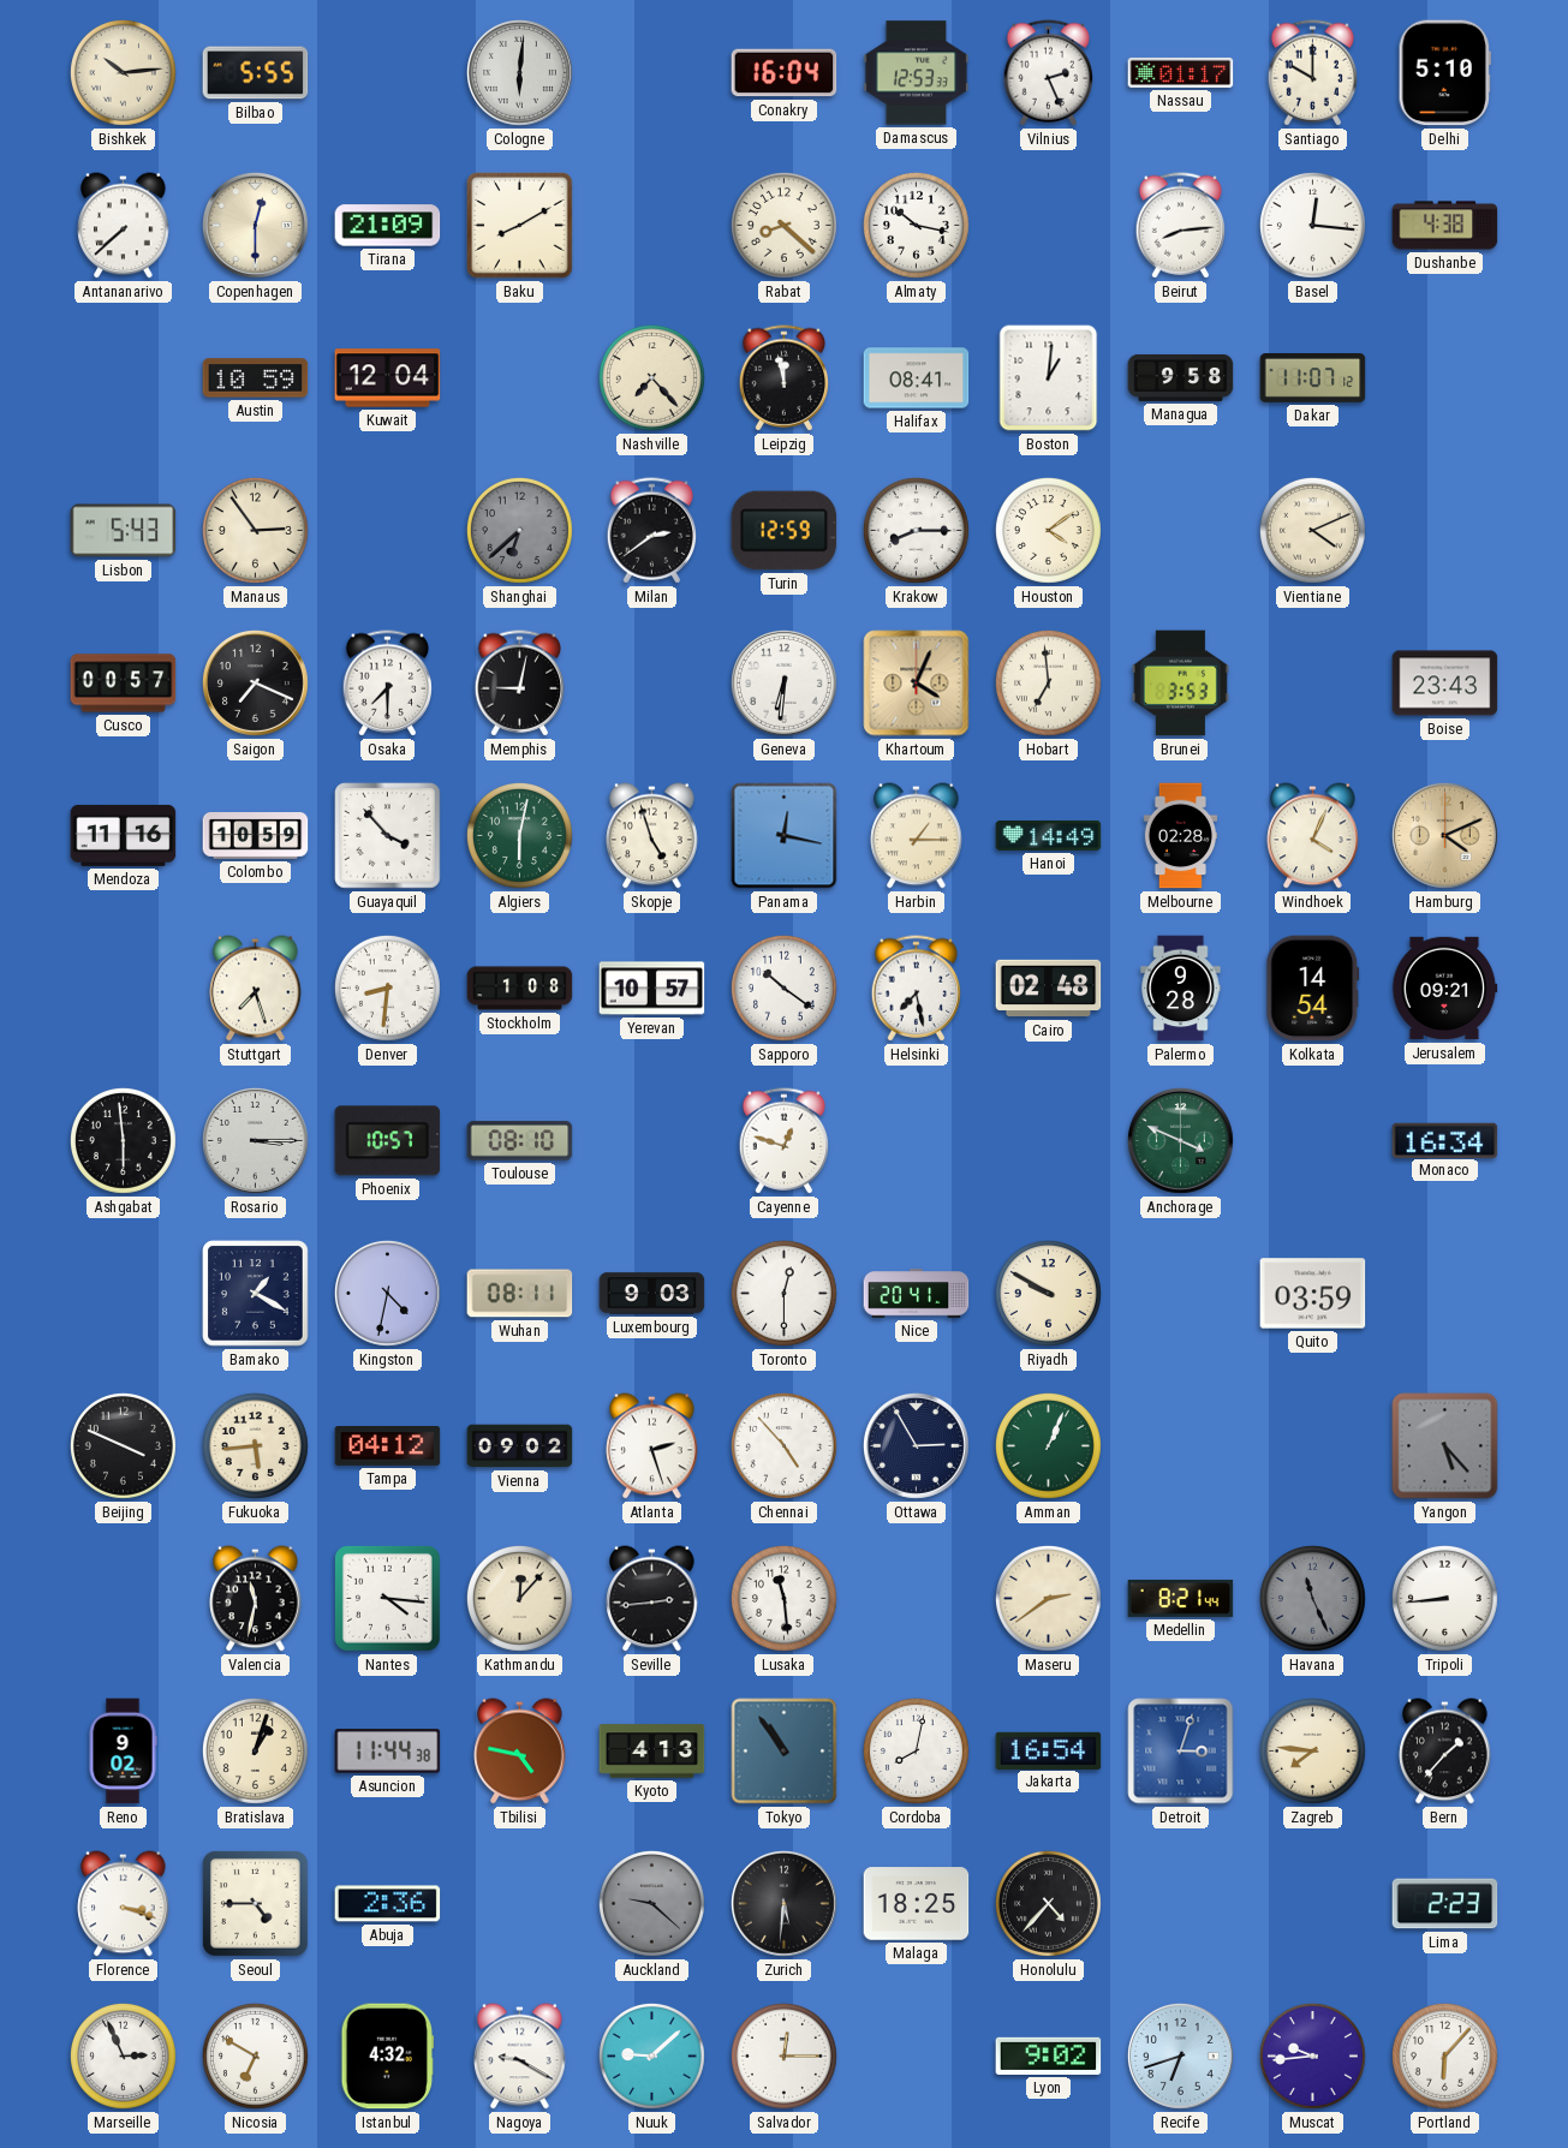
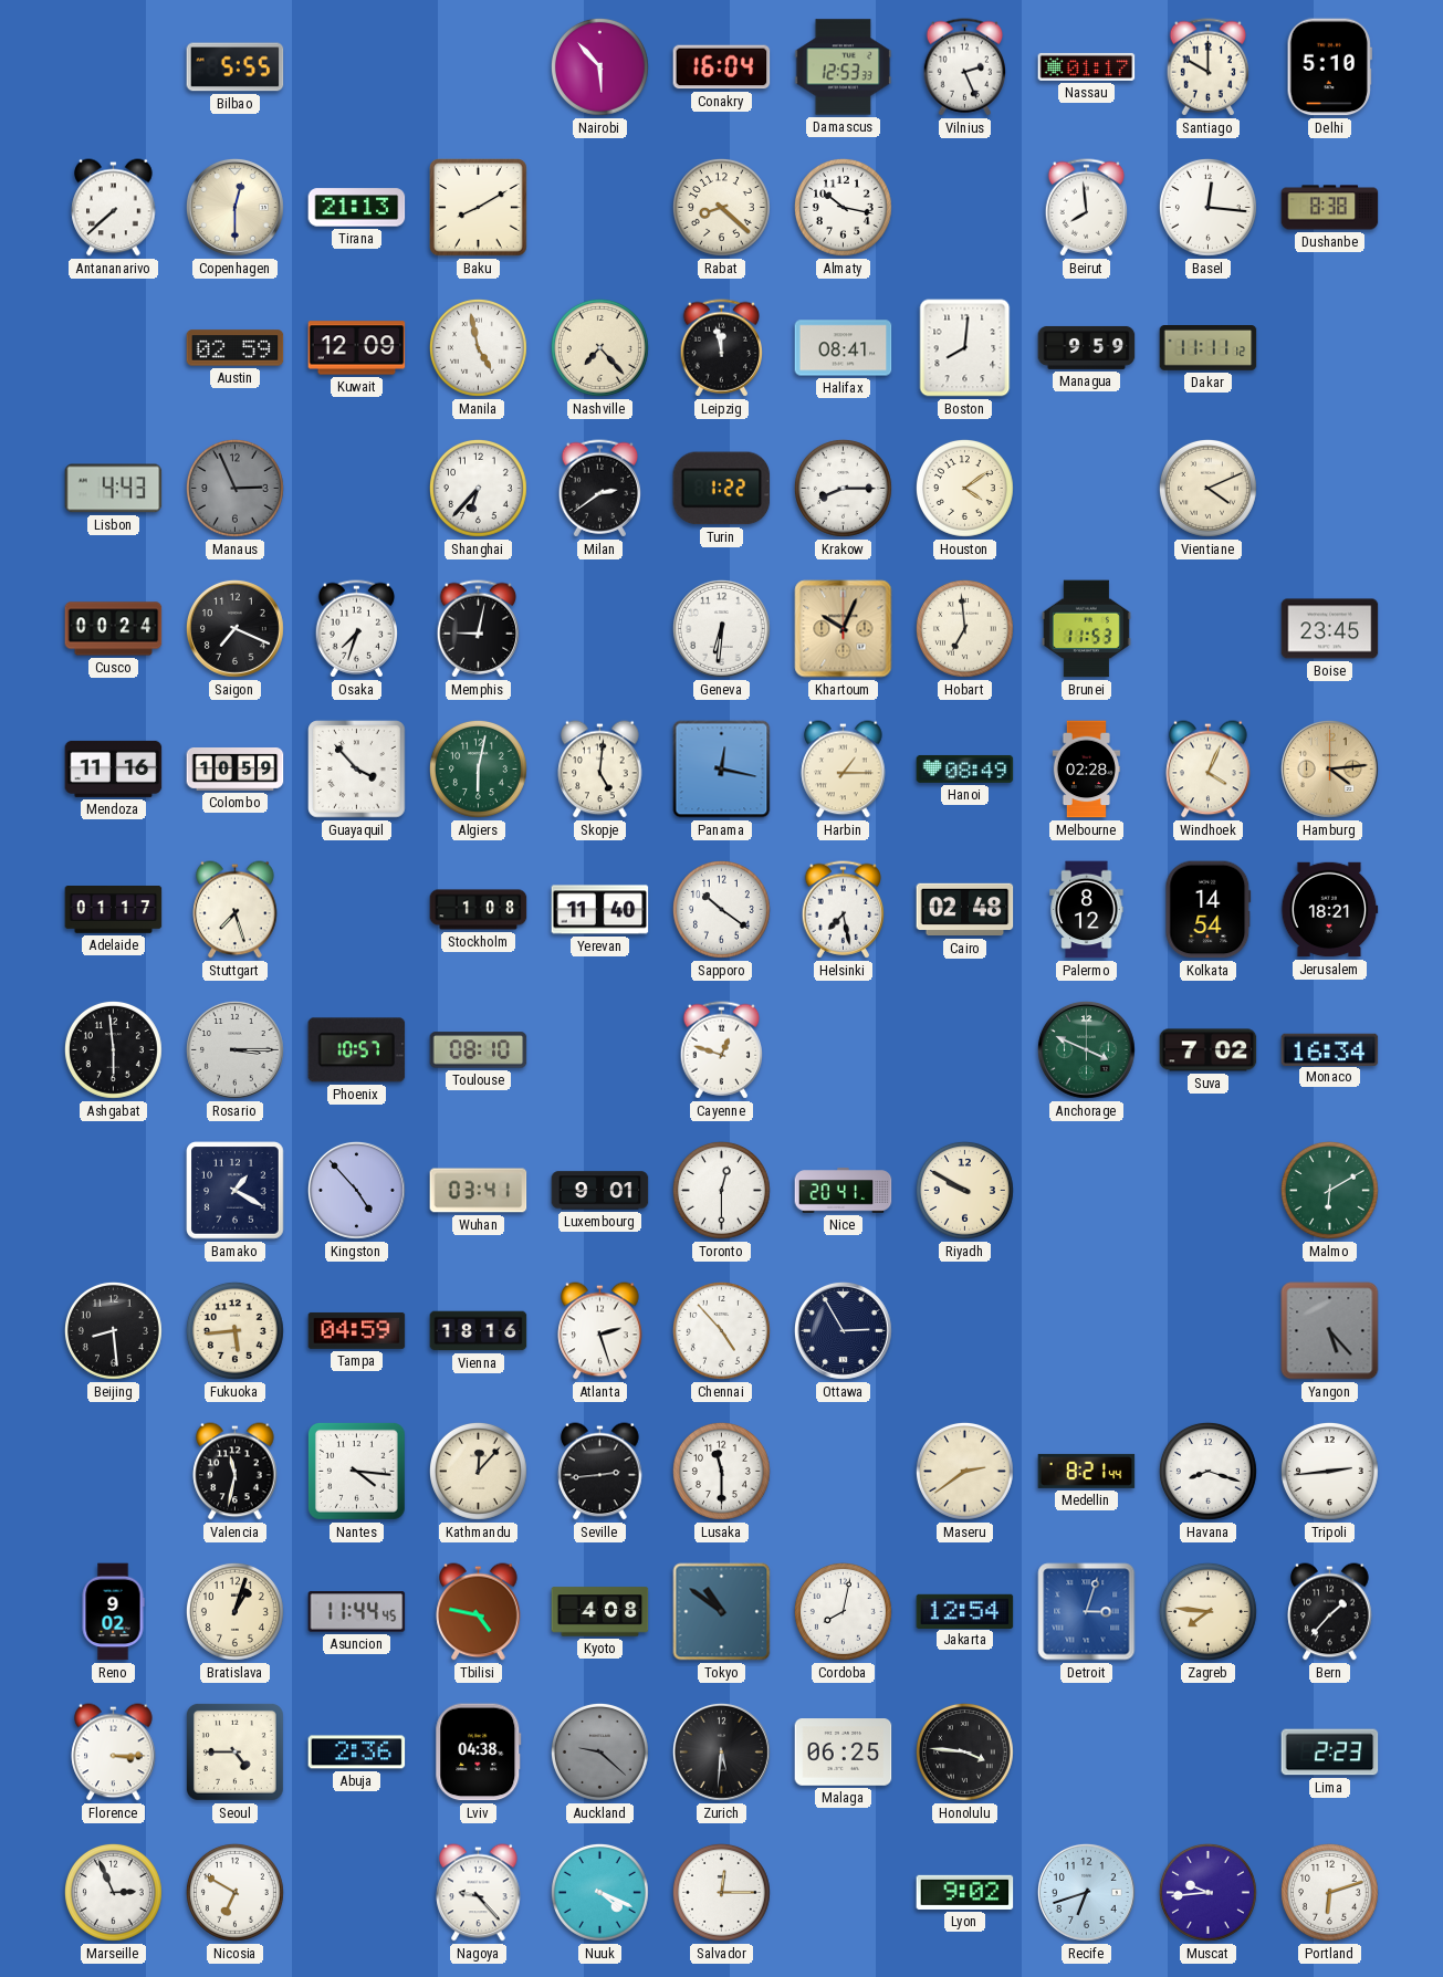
Bishkek: 10:14 -> none
Cologne: 6:01 -> none
Nairobi: none -> 5:53
Tirana: 21:09 -> 21:13
Beirut: 8:14 -> 7:59
Dushanbe: 4:38 -> 8:38
Austin: 10:59 -> 02:59
Kuwait: 12:04 -> 12:09
Manila: none -> 4:58
Boston: 1:01 -> 8:01
Managua: 9:58 -> 9:59
Dakar: 11:07 -> 11:11
Lisbon: 5:43 -> 4:43
Manaus: 2:54 -> 2:56
Manaus dial: cream -> grey
Shanghai: 6:38 -> 6:37
Shanghai dial: grey -> white
Turin: 12:59 -> 1:22
Cusco: 00:57 -> 00:24
Osaka: 7:30 -> 7:33
Khartoum: 4:04 -> 10:04
Brunei: 3:53 -> 11:53
Boise: 23:43 -> 23:45
Skopje: 4:57 -> 5:01
Hanoi: 14:49 -> 08:49
Hamburg: 4:11 -> 4:14
Adelaide: none -> 01:17
Denver: 8:31 -> none
Yerevan: 10:57 -> 11:40
Palermo: 9:28 -> 8:12
Jerusalem: 09:21 -> 18:21
Suva: none -> 7:02
Kingston: 4:32 -> 4:53
Wuhan: 08:11 -> 03:41
Luxembourg: 9:03 -> 9:01
Quito: 03:59 -> none
Malmo: none -> 6:10
Beijing: 3:49 -> 8:29
Tampa: 04:12 -> 04:59
Vienna: 09:02 -> 18:16
Amman: 1:04 -> none
Lusaka: 11:29 -> 11:30
Havana: 11:26 -> 8:18
Havana dial: grey -> white
Tripoli: 8:44 -> 2:44
Asuncion: 11:44:38 -> 11:44:45
Kyoto: 4:13 -> 4:08
Tokyo: 10:54 -> 10:51
Jakarta: 16:54 -> 12:54
Florence: 3:18 -> 3:15
Lviv: none -> 04:38
Malaga: 18:25 -> 06:25
Honolulu: 4:37 -> 3:46
Istanbul: 4:32 -> none
Nagoya: 9:20 -> 9:23
Nuuk: 9:08 -> 4:19
Portland: 6:07 -> 6:12
